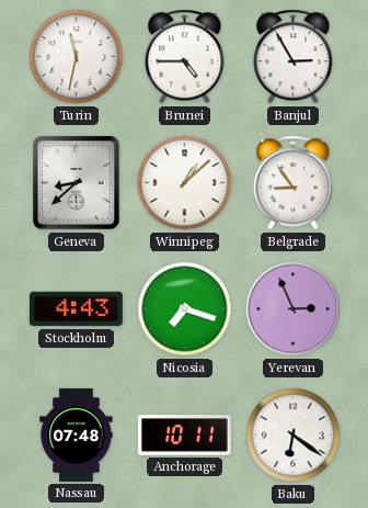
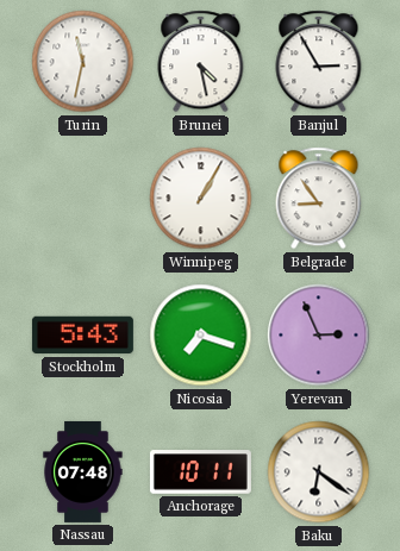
Brunei: 4:45 -> 4:28
Geneva: 8:38 -> none
Winnipeg: 1:08 -> 1:05
Stockholm: 4:43 -> 5:43
